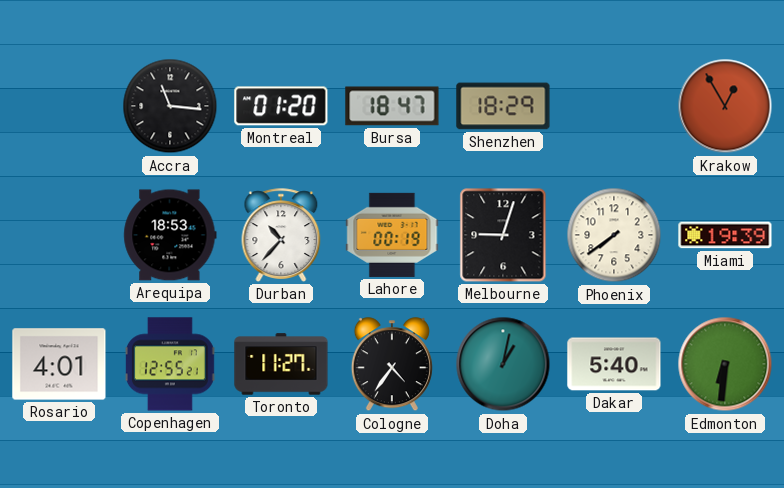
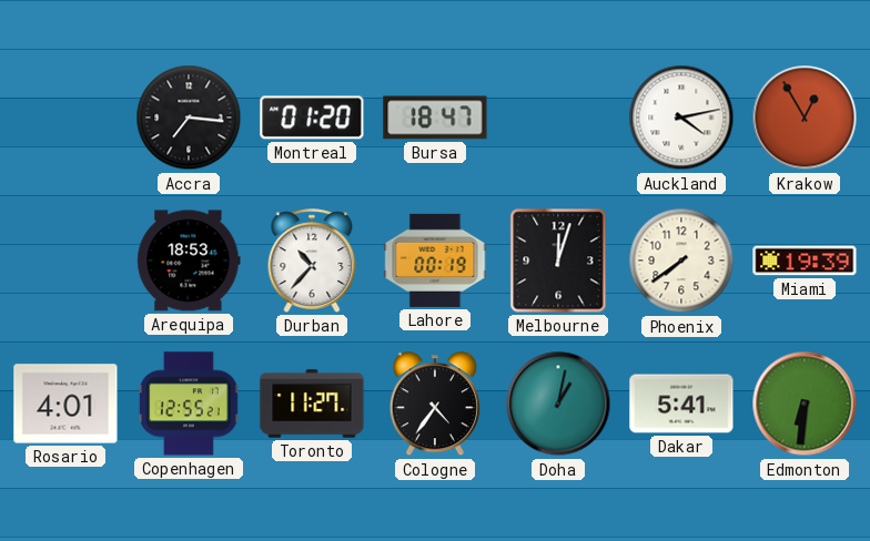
Accra: 11:16 -> 7:16
Shenzhen: 18:29 -> none
Auckland: none -> 4:13
Melbourne: 9:03 -> 12:03
Dakar: 5:40 -> 5:41
